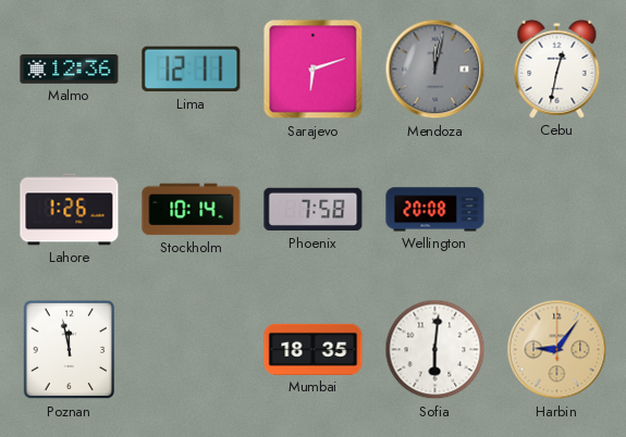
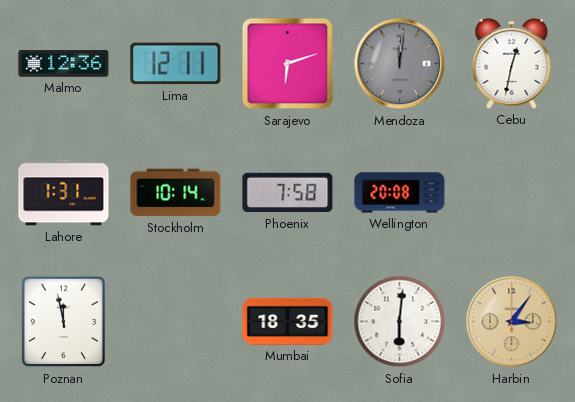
Mendoza: 12:02 -> 12:01
Lahore: 1:26 -> 1:31
Harbin: 9:06 -> 3:06
